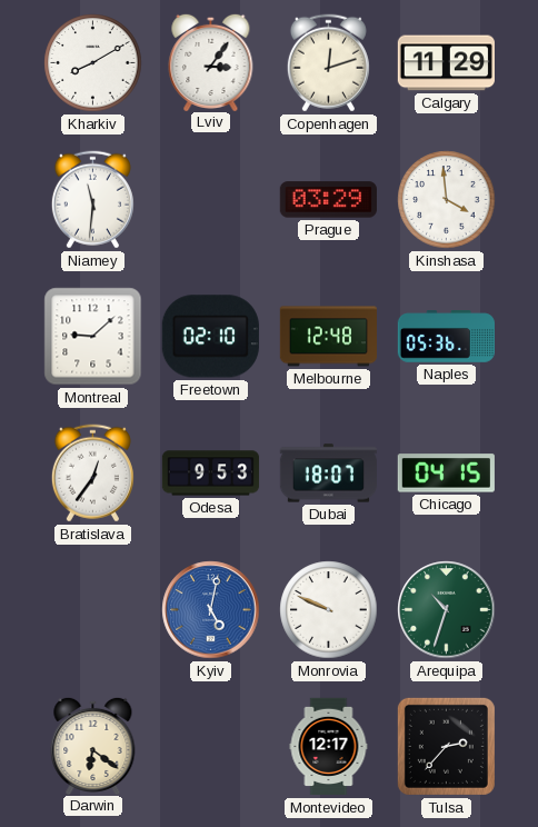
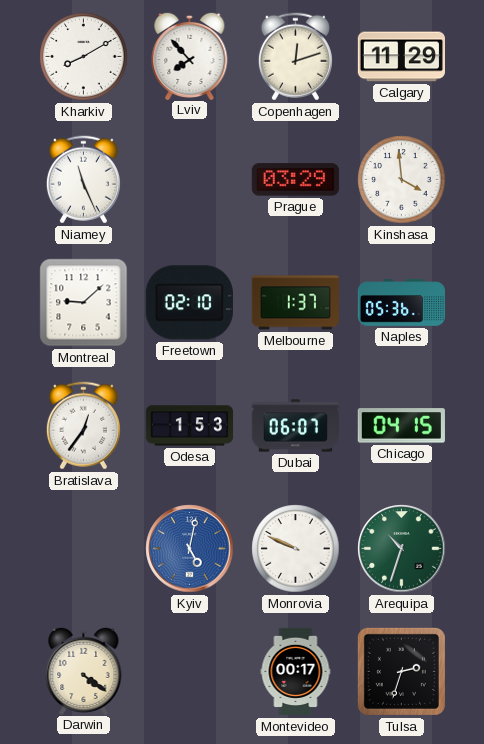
Lviv: 3:06 -> 7:53
Niamey: 11:31 -> 11:26
Melbourne: 12:48 -> 1:37
Odesa: 9:53 -> 1:53
Dubai: 18:07 -> 06:07
Darwin: 6:21 -> 4:21
Montevideo: 12:17 -> 00:17
Tulsa: 2:37 -> 2:33
